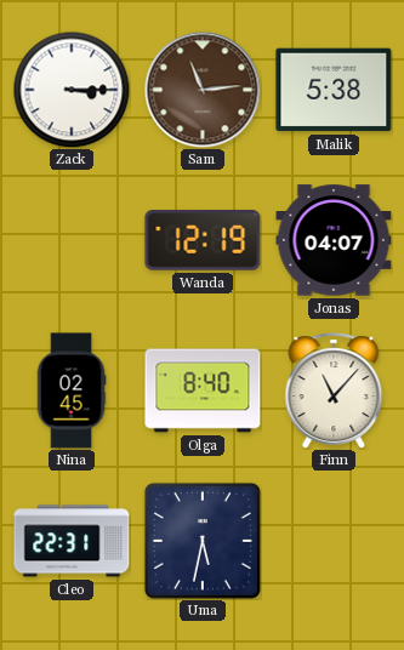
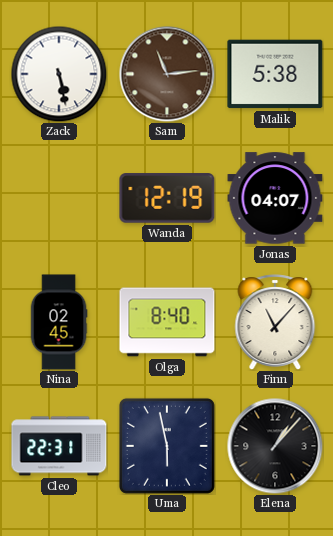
Zack: 3:15 -> 5:28
Uma: 5:32 -> 5:58
Elena: none -> 1:07
